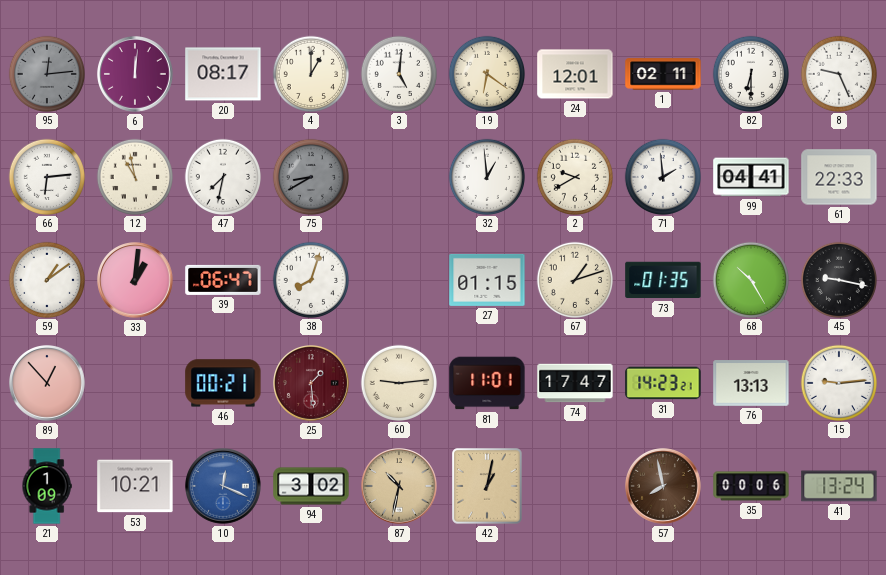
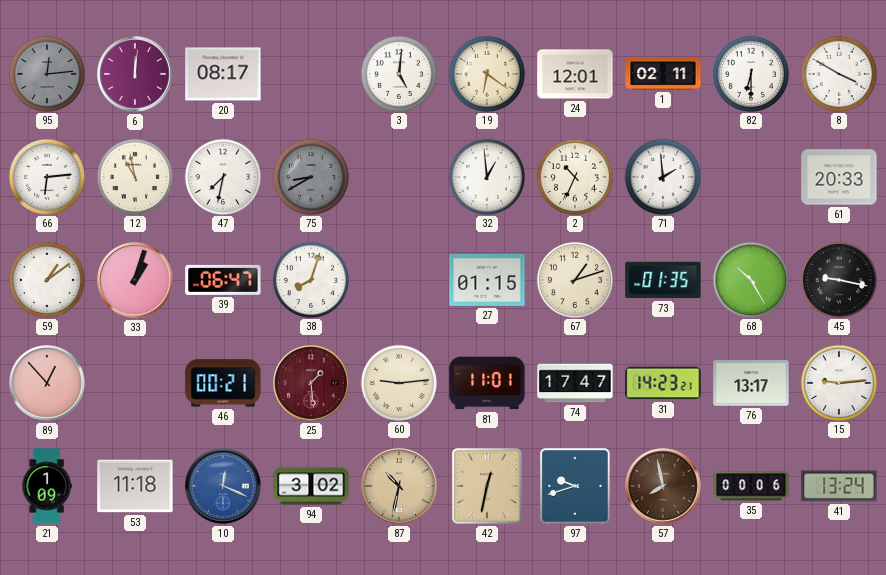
4: 1:00 -> none
8: 9:26 -> 3:50
2: 9:40 -> 10:34
99: 04:41 -> none
61: 22:33 -> 20:33
33: 1:01 -> 1:03
76: 13:13 -> 13:17
53: 10:21 -> 11:18
42: 1:02 -> 12:32
97: none -> 9:42
